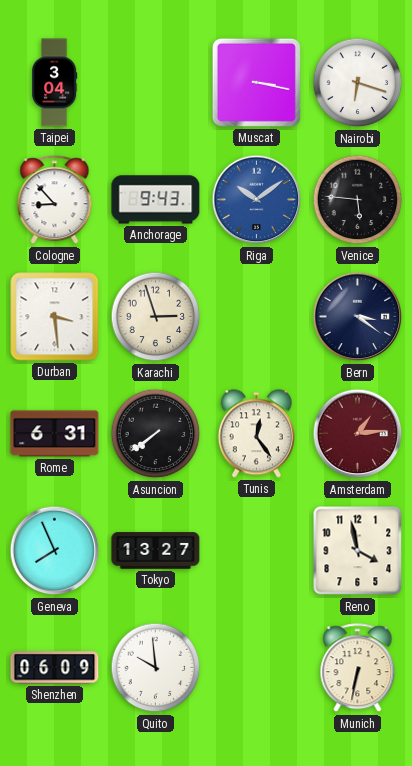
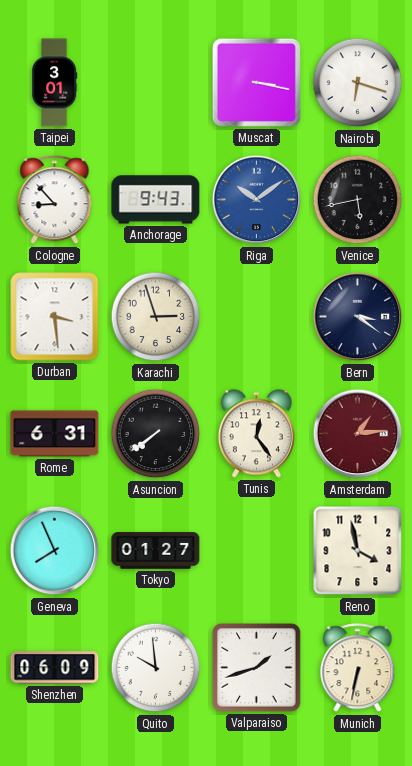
Taipei: 3:04 -> 3:01
Venice: 5:46 -> 5:43
Tokyo: 13:27 -> 01:27
Valparaiso: none -> 1:42
